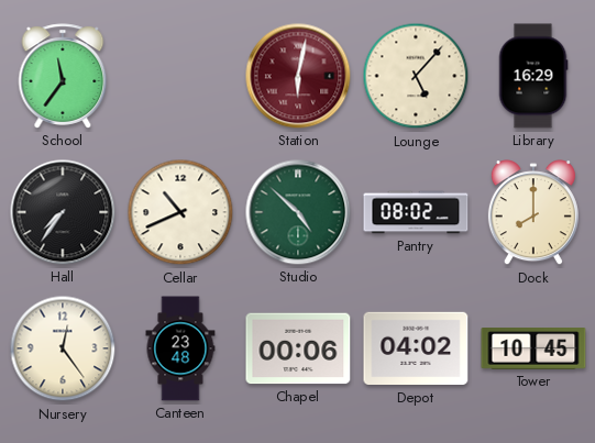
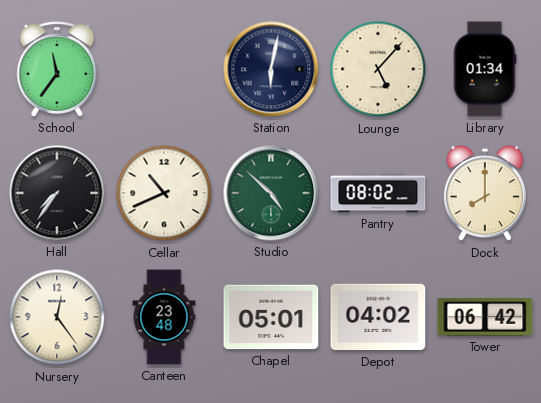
Station dial: burgundy -> navy
Library: 16:29 -> 01:34
Chapel: 00:06 -> 05:01
Tower: 10:45 -> 06:42
